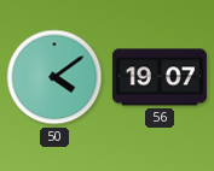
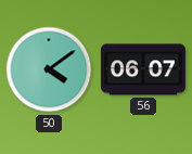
56: 19:07 -> 06:07
